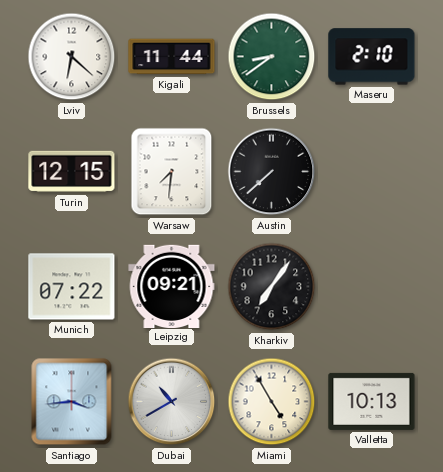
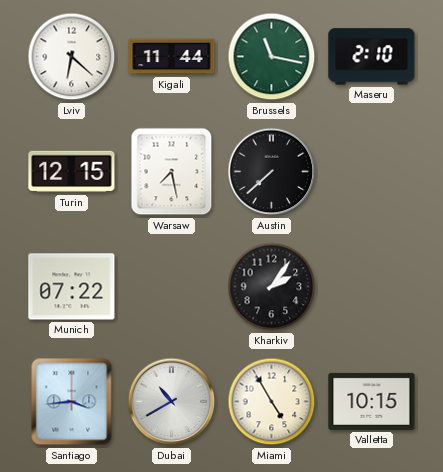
Brussels: 8:39 -> 11:17
Warsaw: 7:31 -> 7:28
Leipzig: 09:21 -> none
Kharkiv: 7:06 -> 2:06
Valletta: 10:13 -> 10:15
